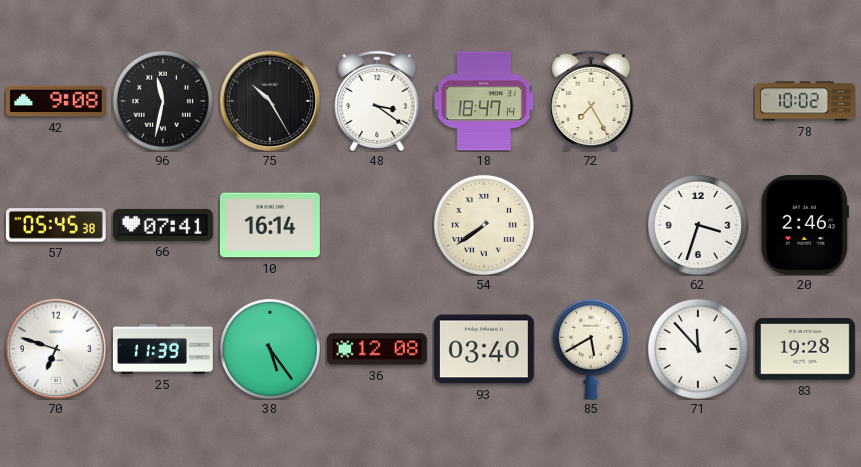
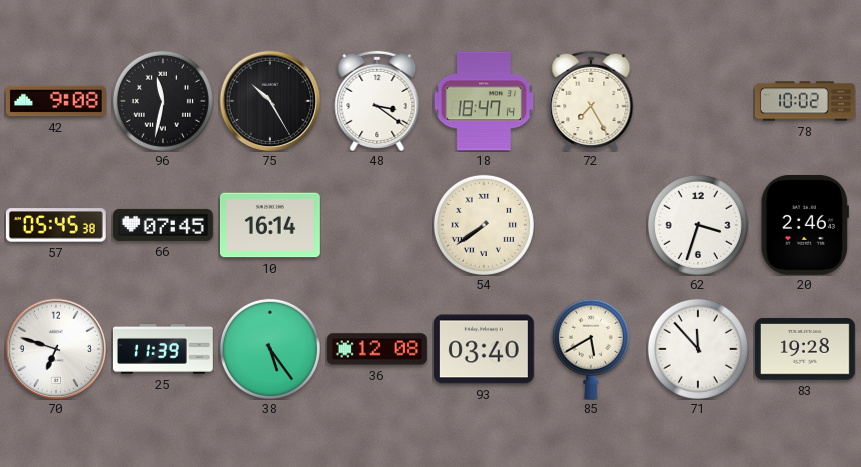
66: 07:41 -> 07:45
